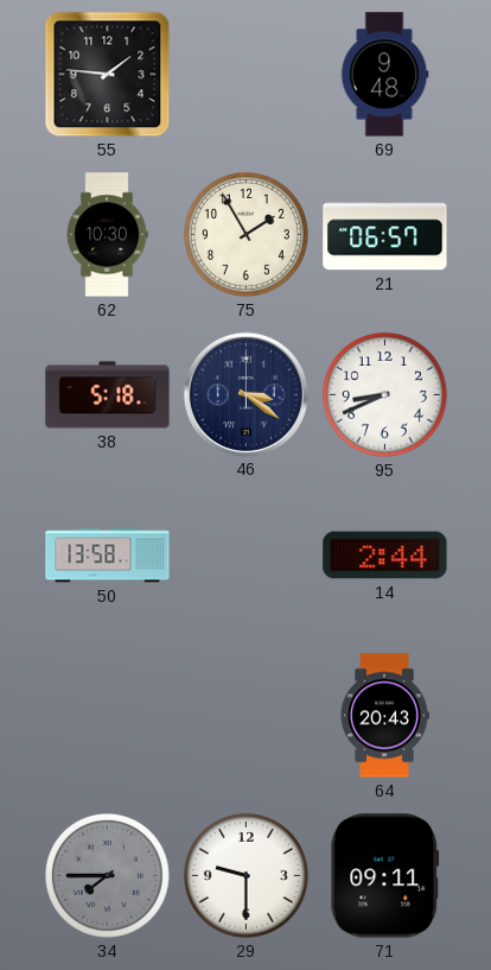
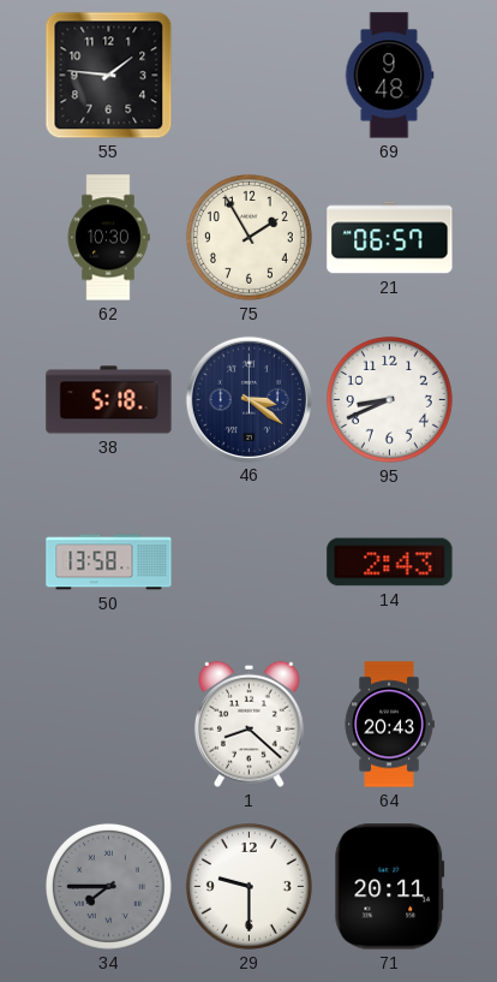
14: 2:44 -> 2:43
1: none -> 8:22
71: 09:11 -> 20:11
